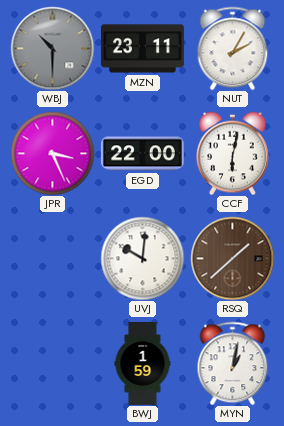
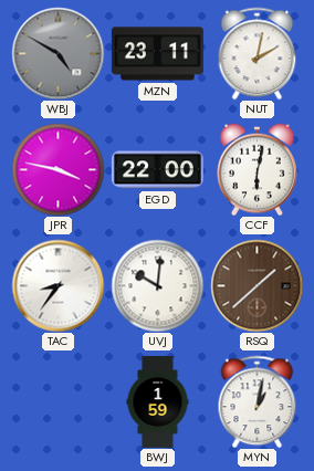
WBJ: 10:30 -> 4:50
NUT: 2:05 -> 2:02
JPR: 3:26 -> 3:47
TAC: none -> 8:36
